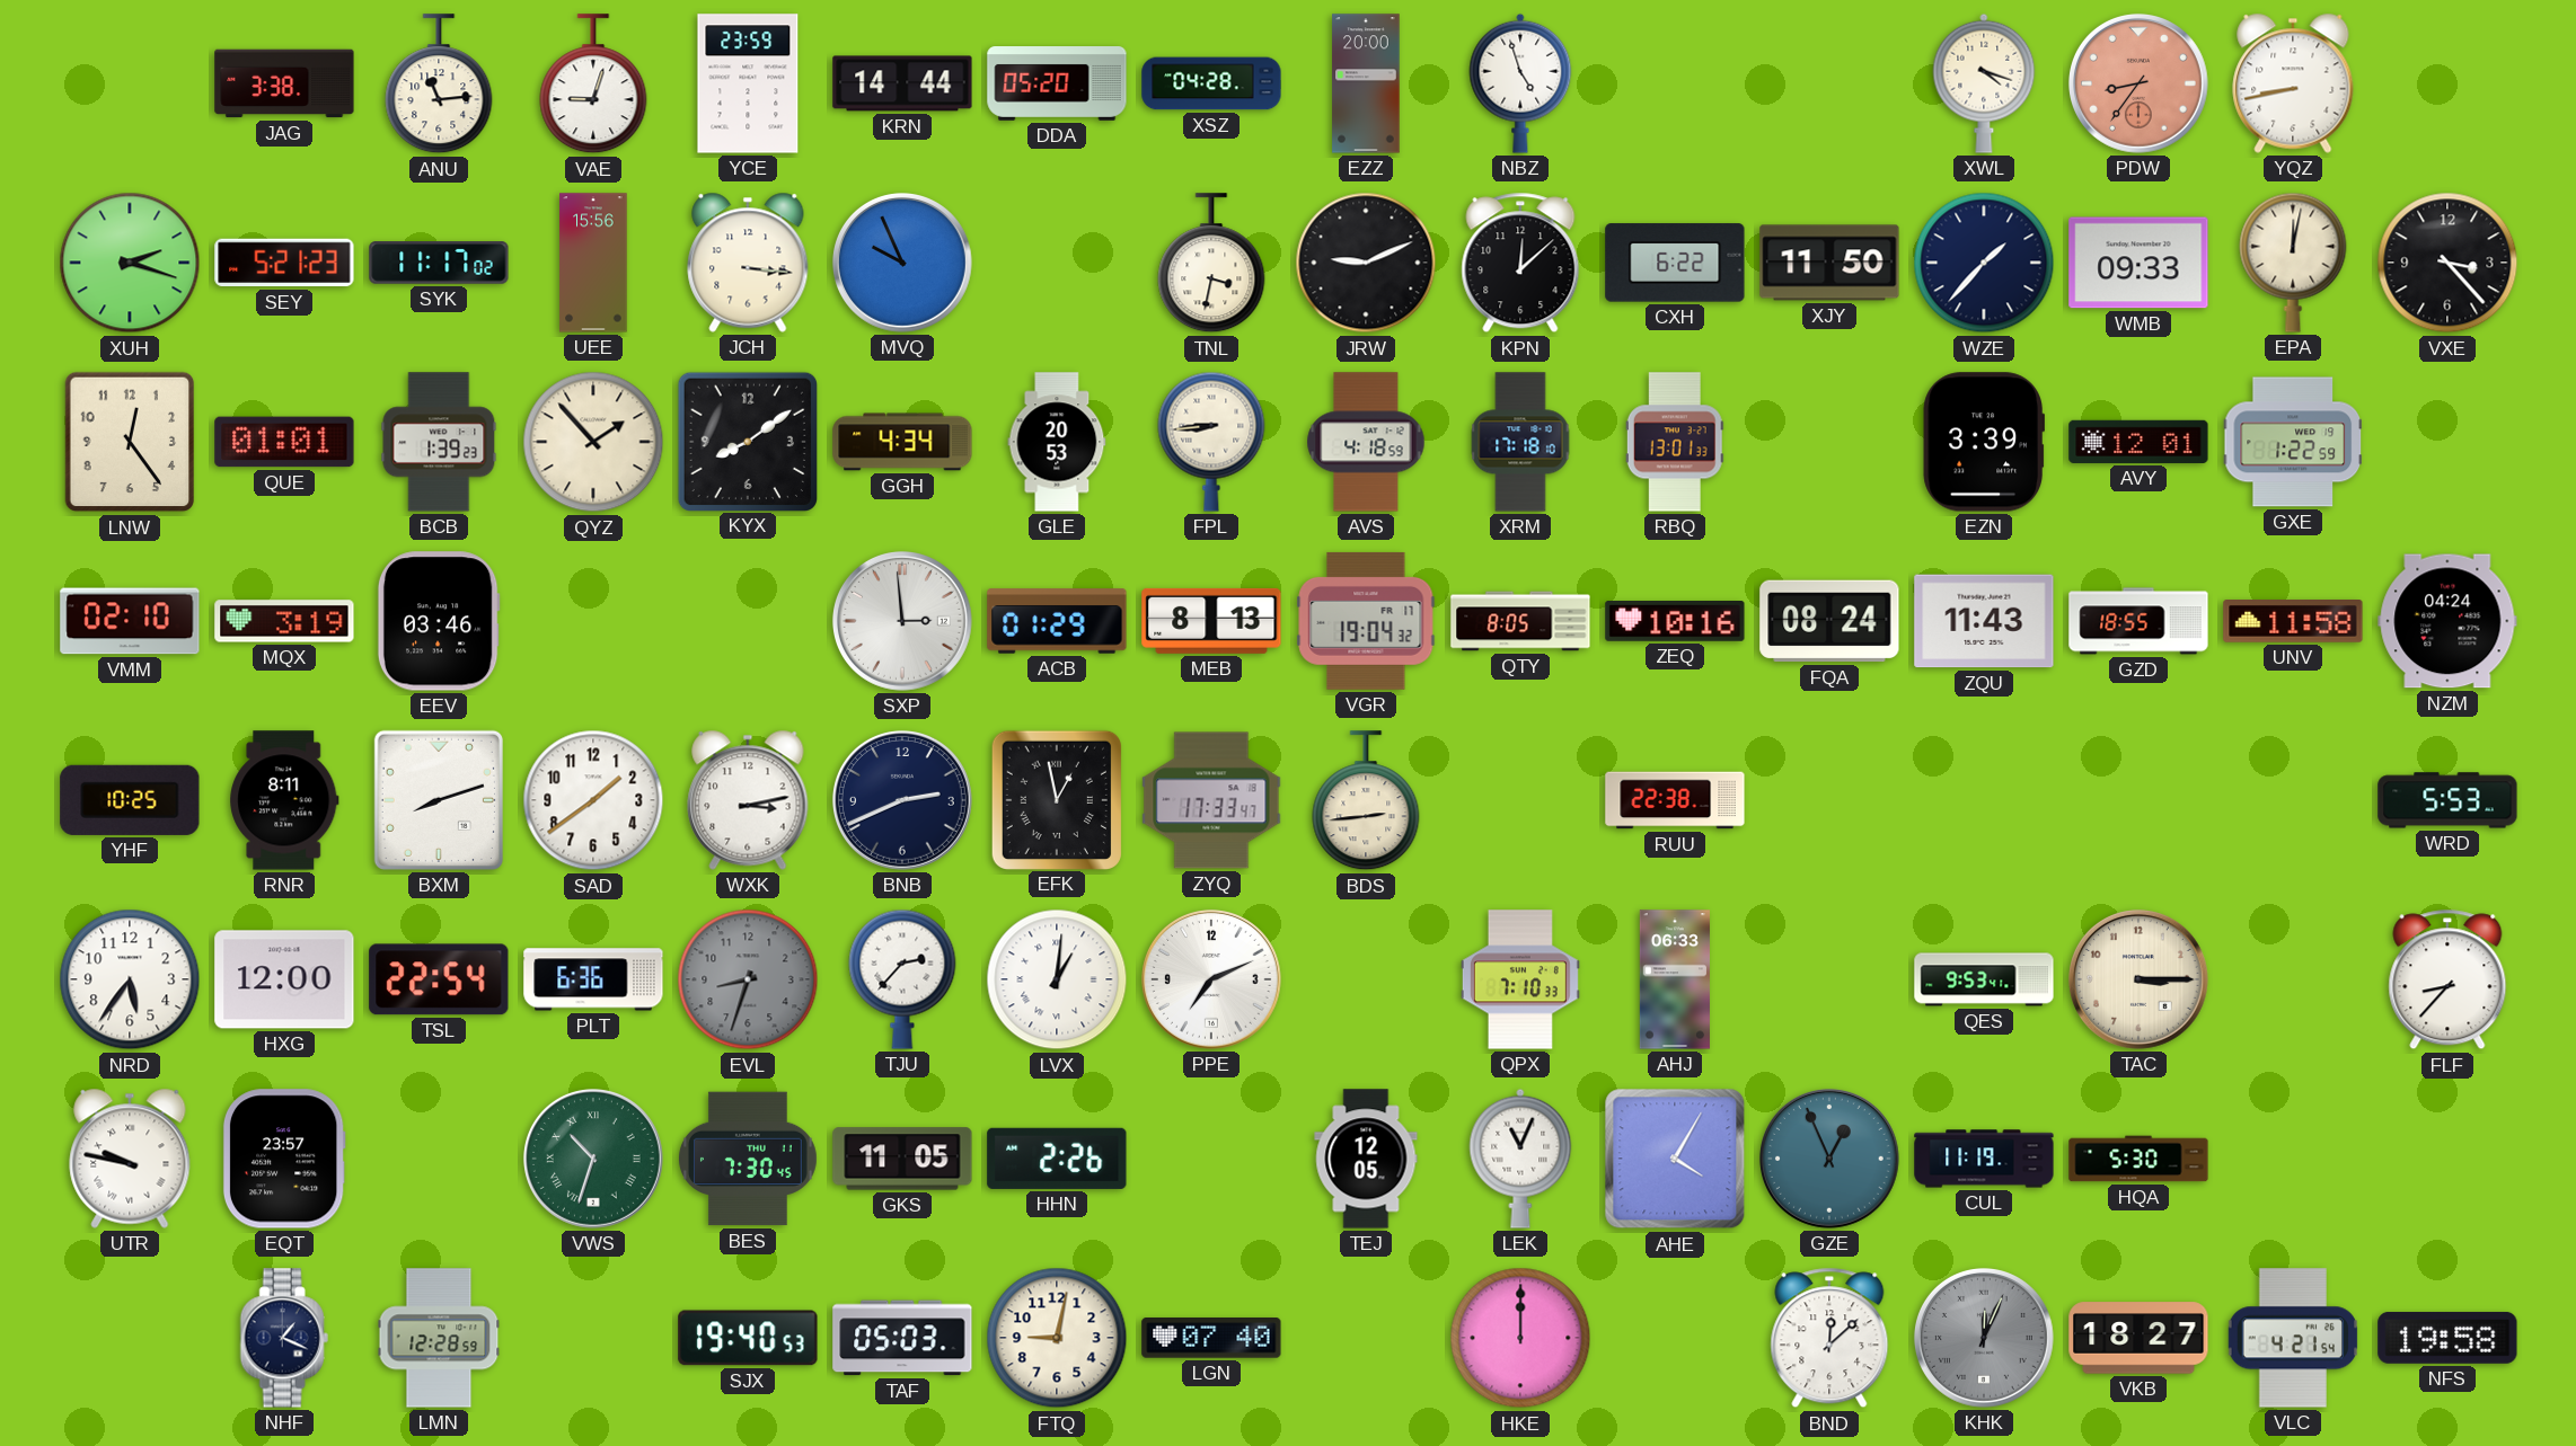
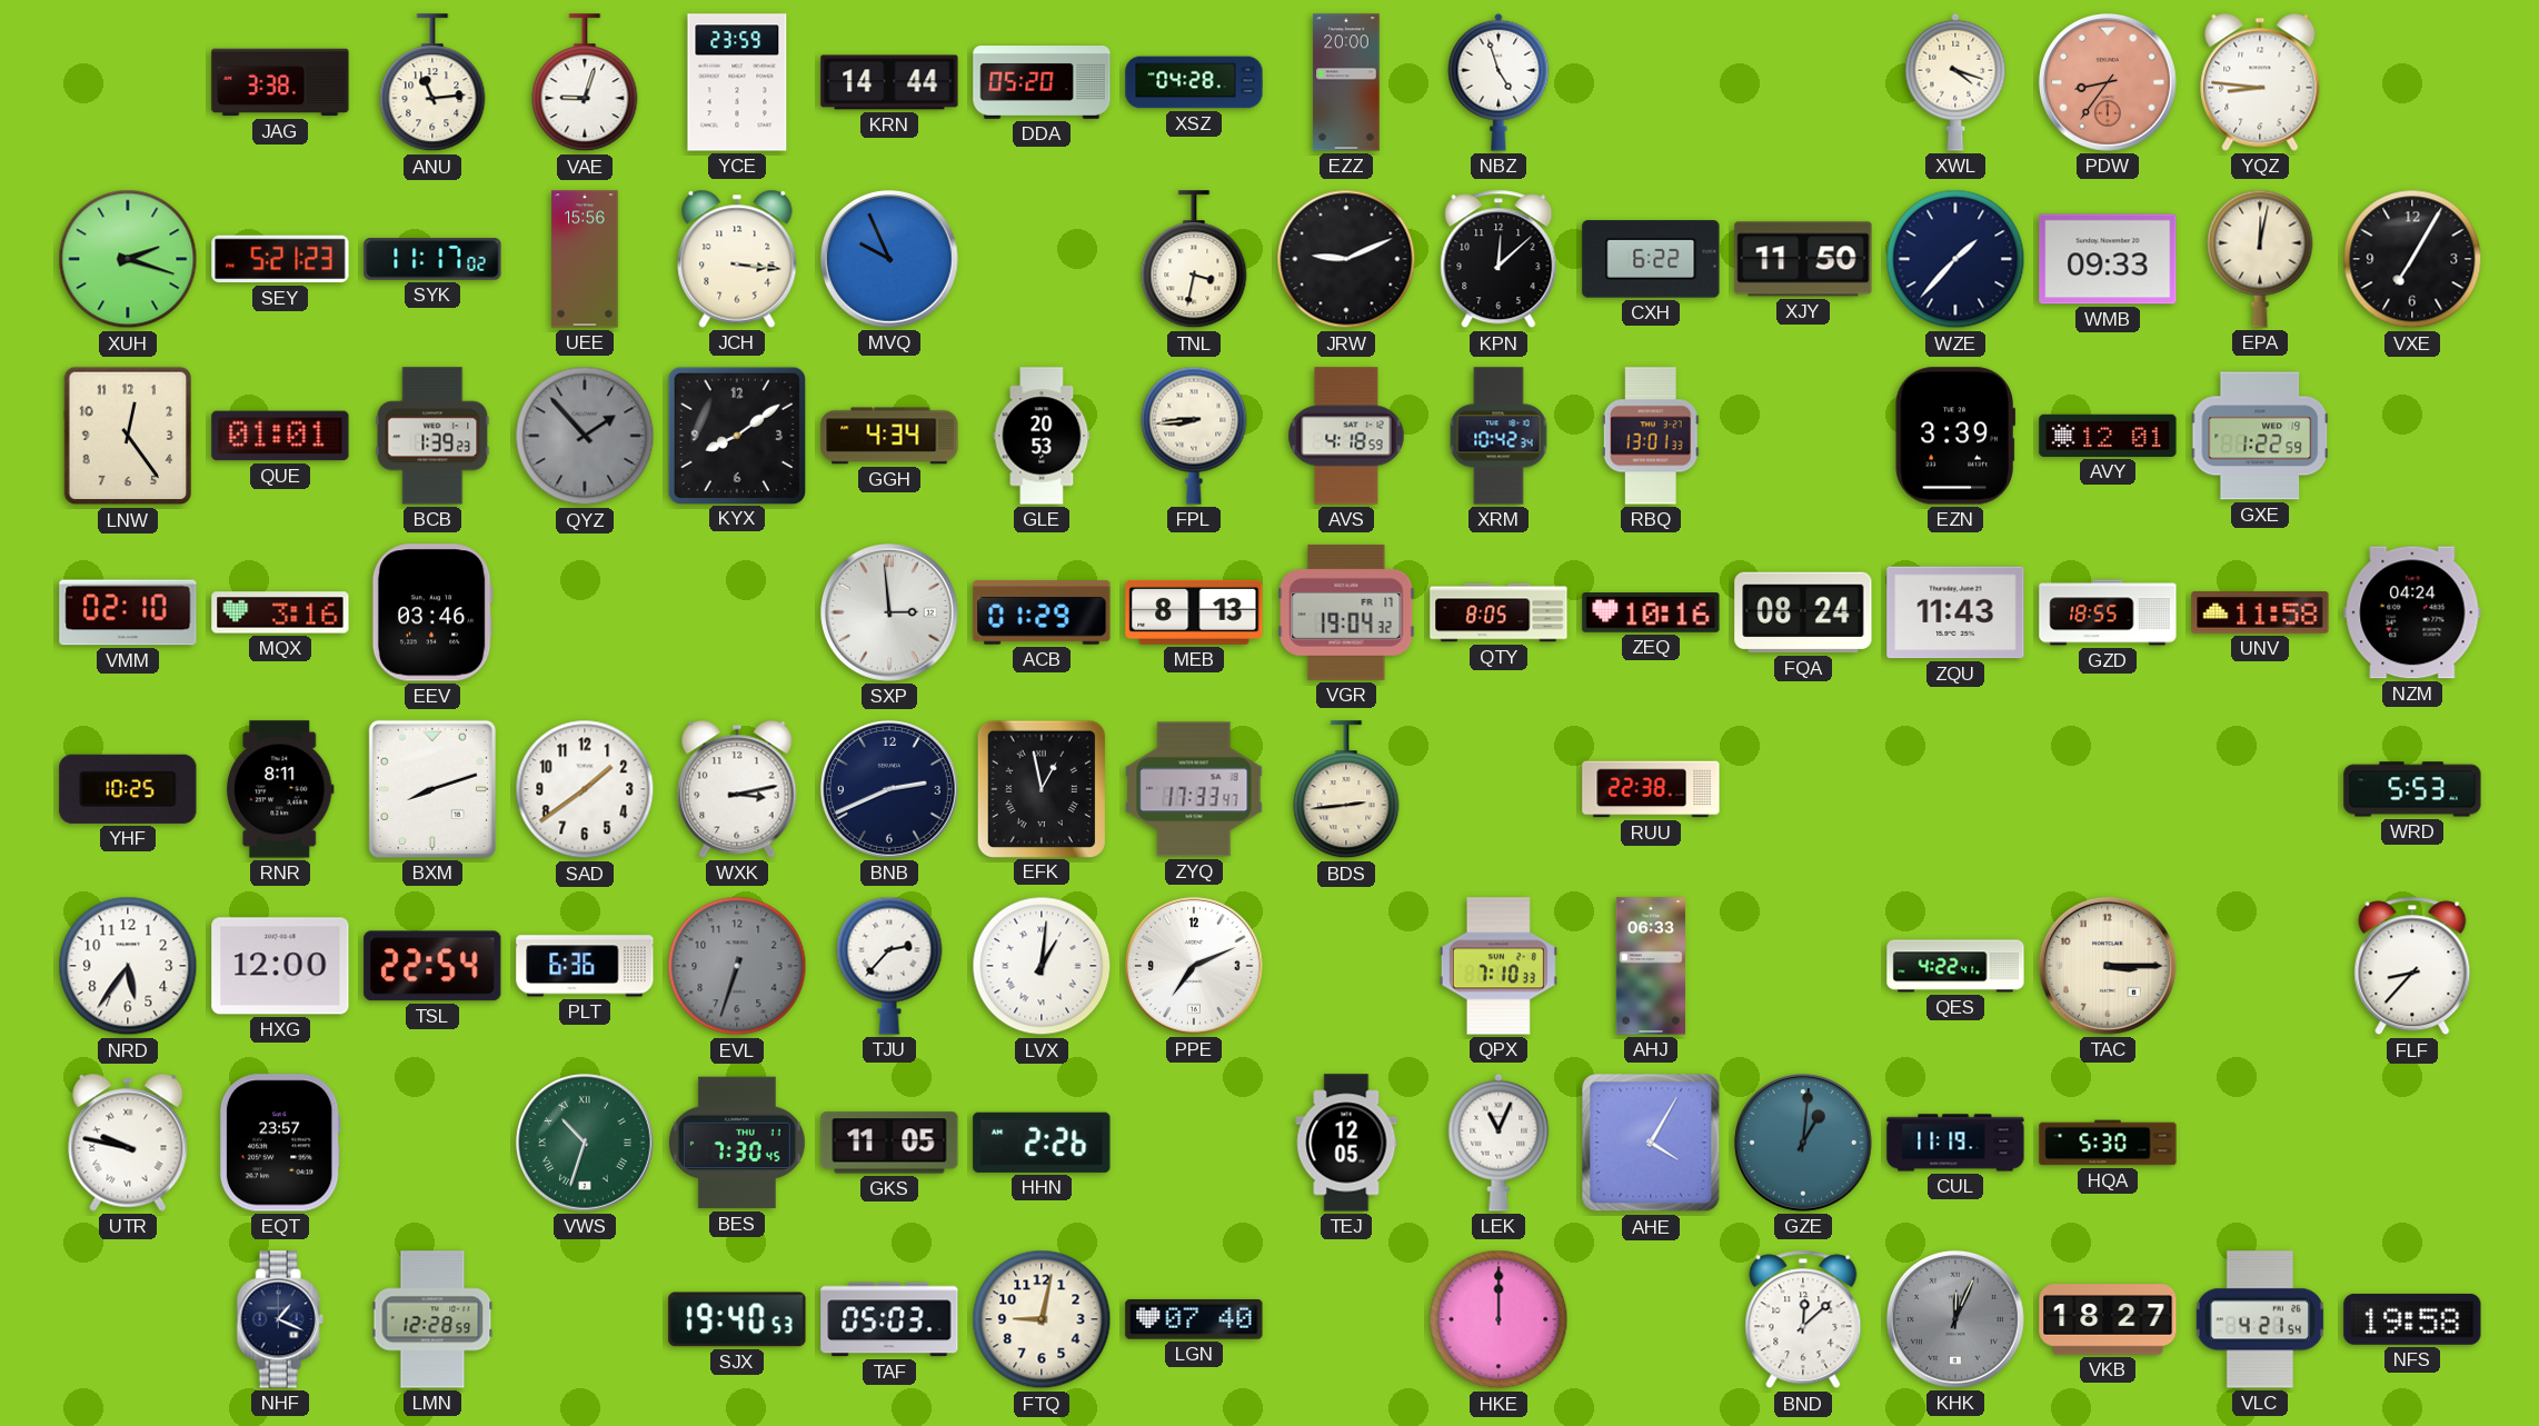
YQZ: 8:43 -> 8:46
VXE: 3:23 -> 7:05
QYZ dial: cream -> grey
XRM: 17:18 -> 10:42
MQX: 3:19 -> 3:16
EVL: 8:33 -> 6:33
QES: 9:53 -> 4:22
GZE: 12:56 -> 1:01
